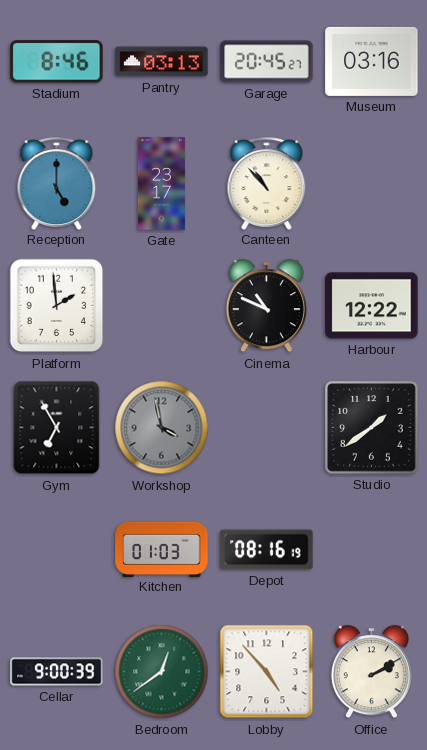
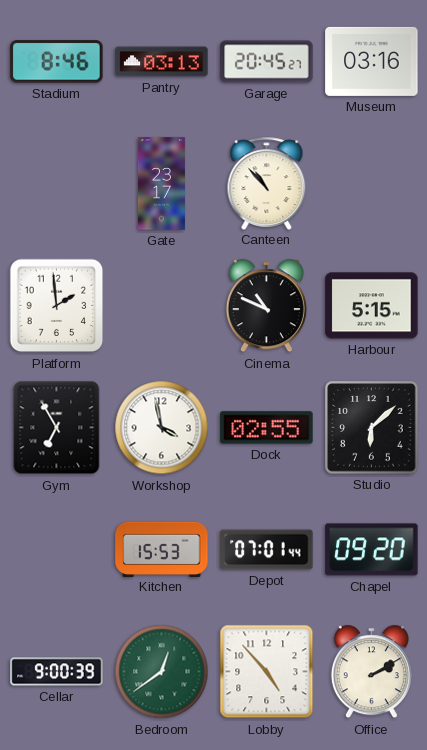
Reception: 5:00 -> none
Harbour: 12:22 -> 5:15
Workshop dial: grey -> white
Dock: none -> 02:55
Studio: 1:39 -> 6:08
Kitchen: 01:03 -> 15:53
Depot: 08:16 -> 07:01
Chapel: none -> 09:20
